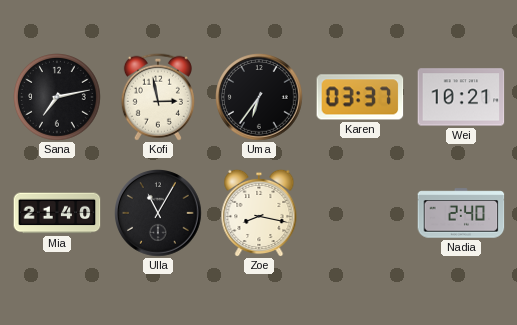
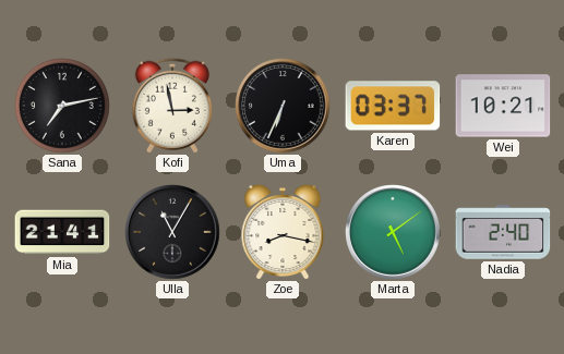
Uma: 6:36 -> 6:34
Mia: 21:40 -> 21:41
Marta: none -> 5:09
